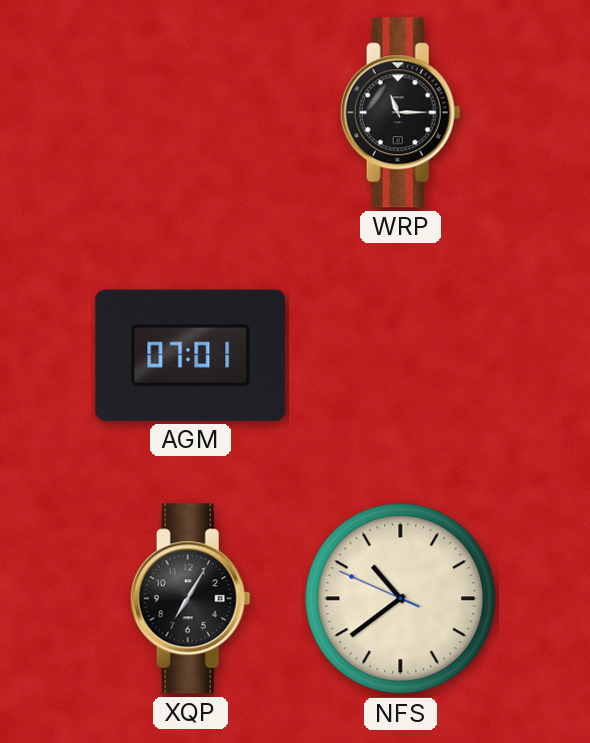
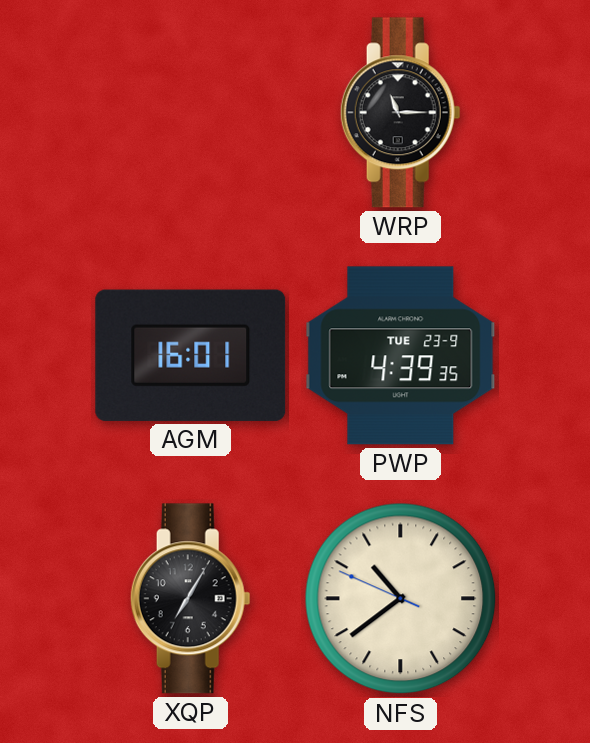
AGM: 07:01 -> 16:01
PWP: none -> 4:39
